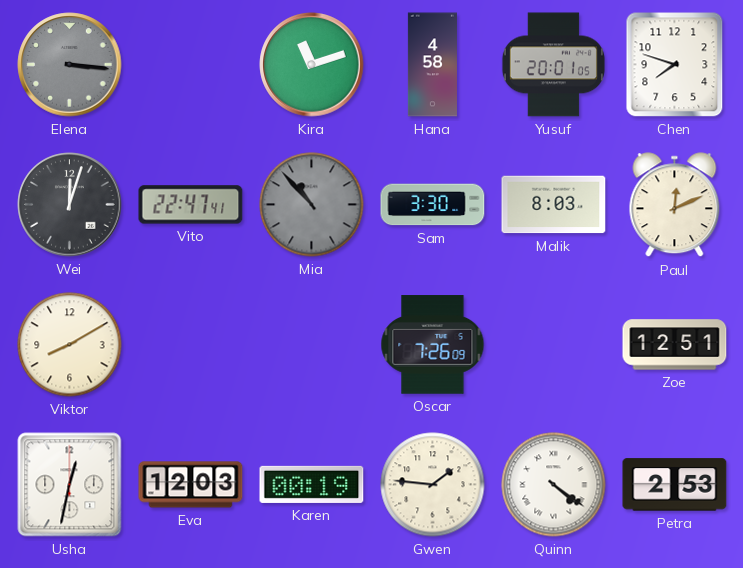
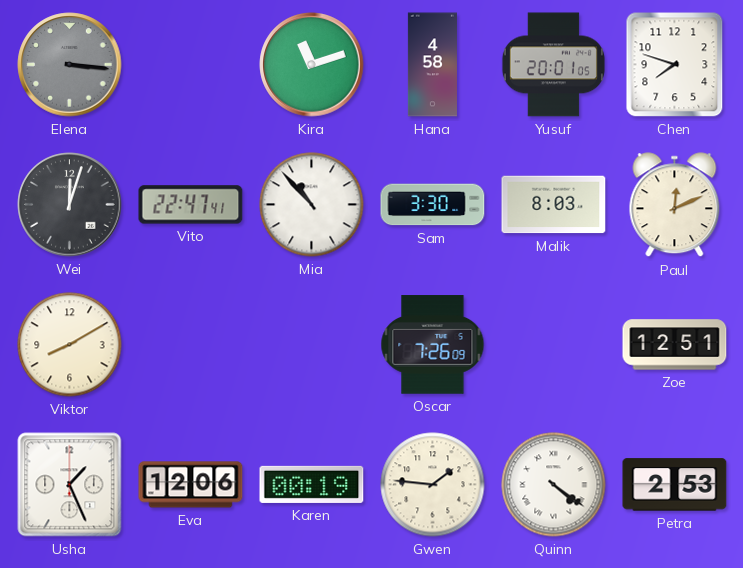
Mia dial: grey -> white
Usha: 12:32 -> 1:26
Eva: 12:03 -> 12:06
